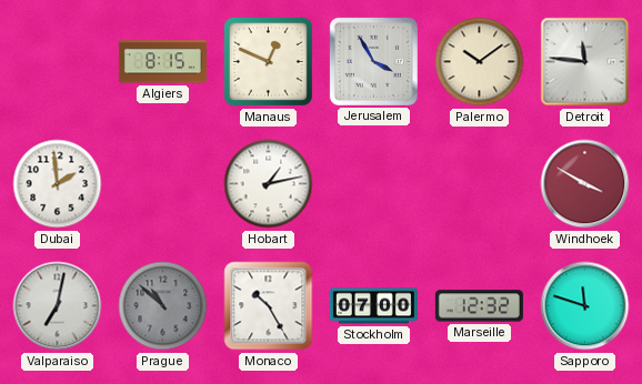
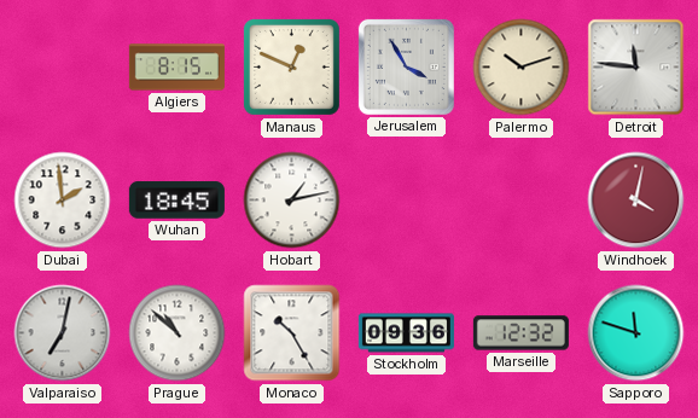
Palermo: 10:09 -> 10:12
Wuhan: none -> 18:45
Windhoek: 3:50 -> 4:02
Prague dial: grey -> white
Stockholm: 07:00 -> 09:36
